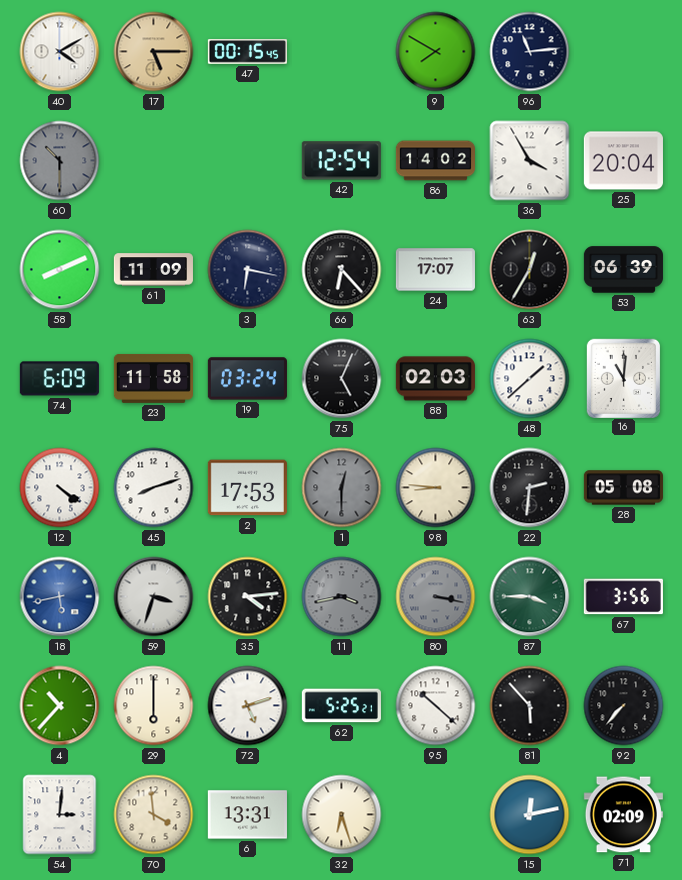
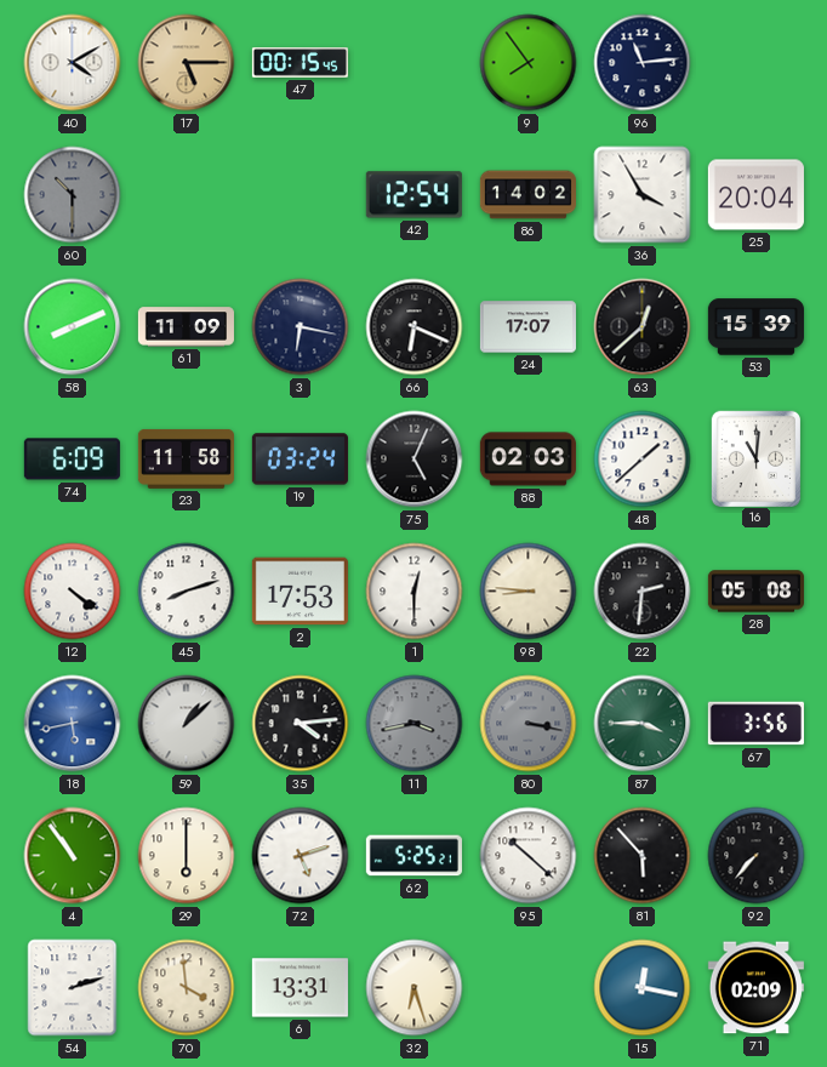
9: 7:50 -> 7:54
66: 6:23 -> 6:19
63: 12:35 -> 12:38
53: 06:39 -> 15:39
1 dial: grey -> white
59: 3:33 -> 1:08
4: 10:37 -> 10:54
54: 3:01 -> 2:12
15: 12:13 -> 12:17
